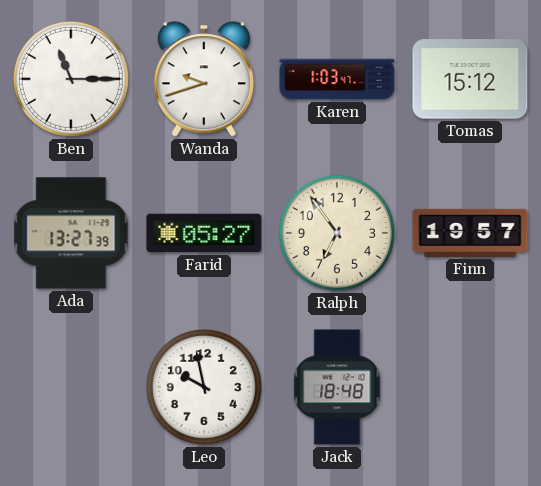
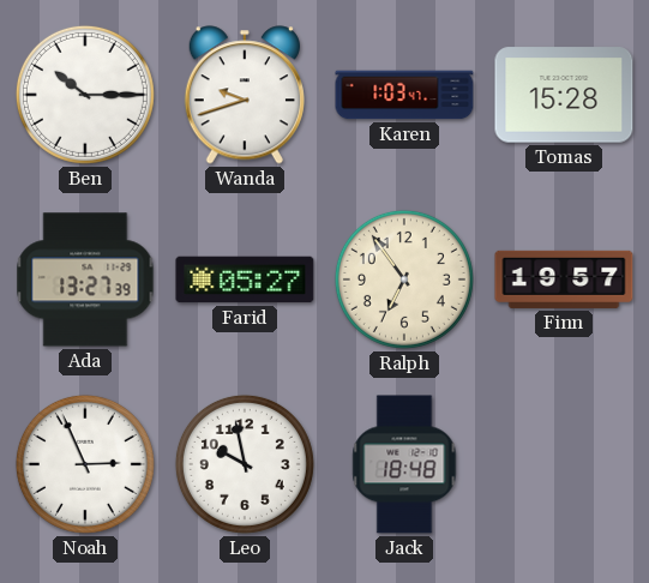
Ben: 11:15 -> 10:15
Tomas: 15:12 -> 15:28
Noah: none -> 2:56
